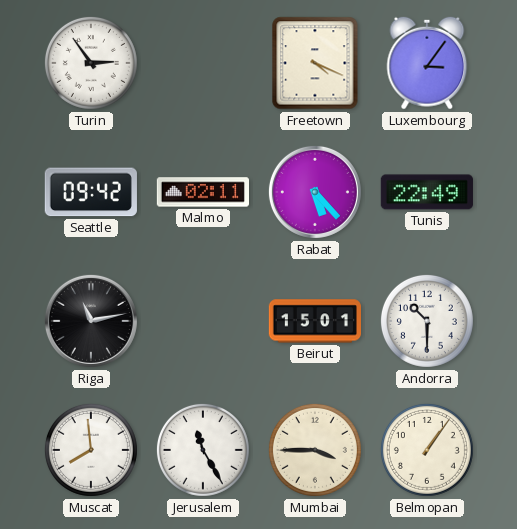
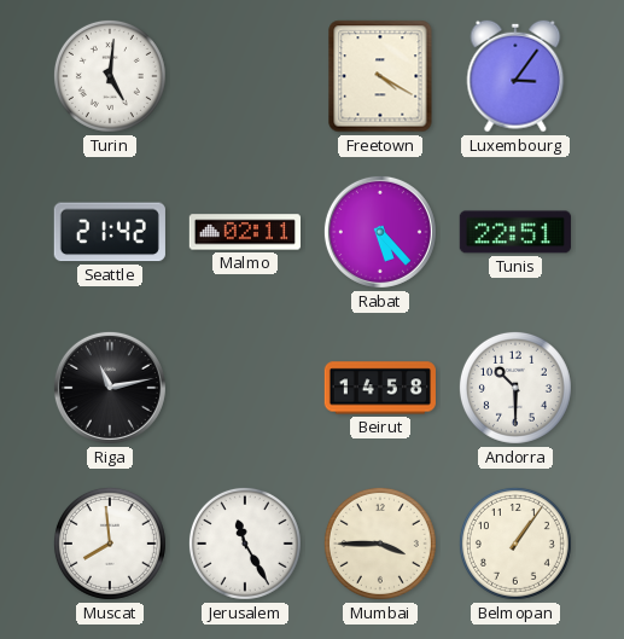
Turin: 2:54 -> 5:01
Freetown: 4:19 -> 4:20
Seattle: 09:42 -> 21:42
Tunis: 22:49 -> 22:51
Beirut: 15:01 -> 14:58
